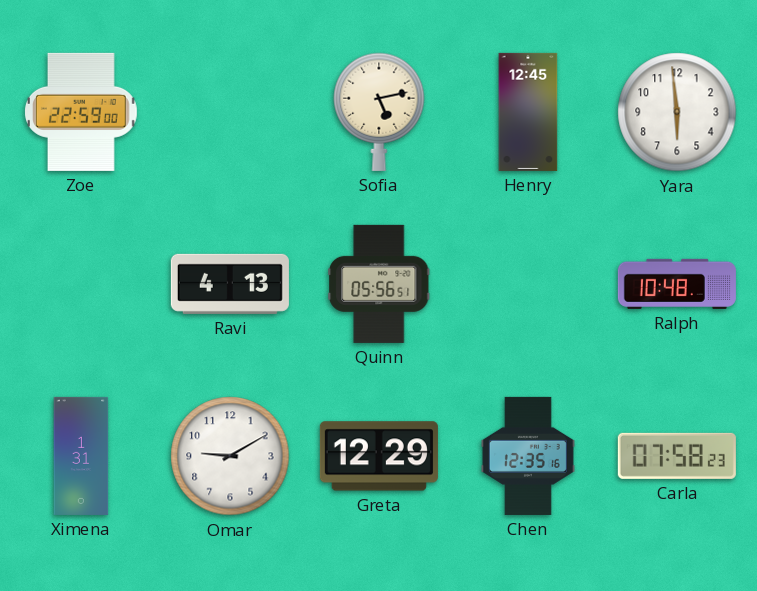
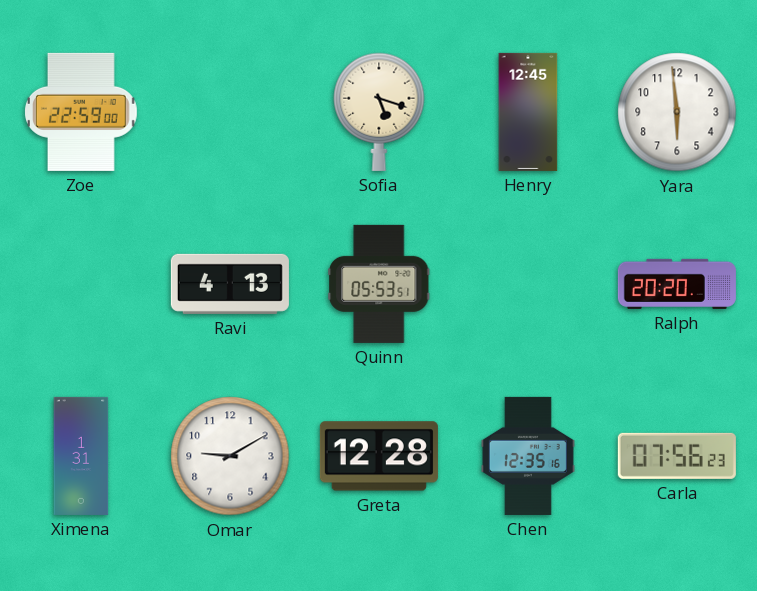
Sofia: 5:13 -> 5:18
Quinn: 05:56 -> 05:53
Ralph: 10:48 -> 20:20
Greta: 12:29 -> 12:28
Carla: 07:58 -> 07:56
